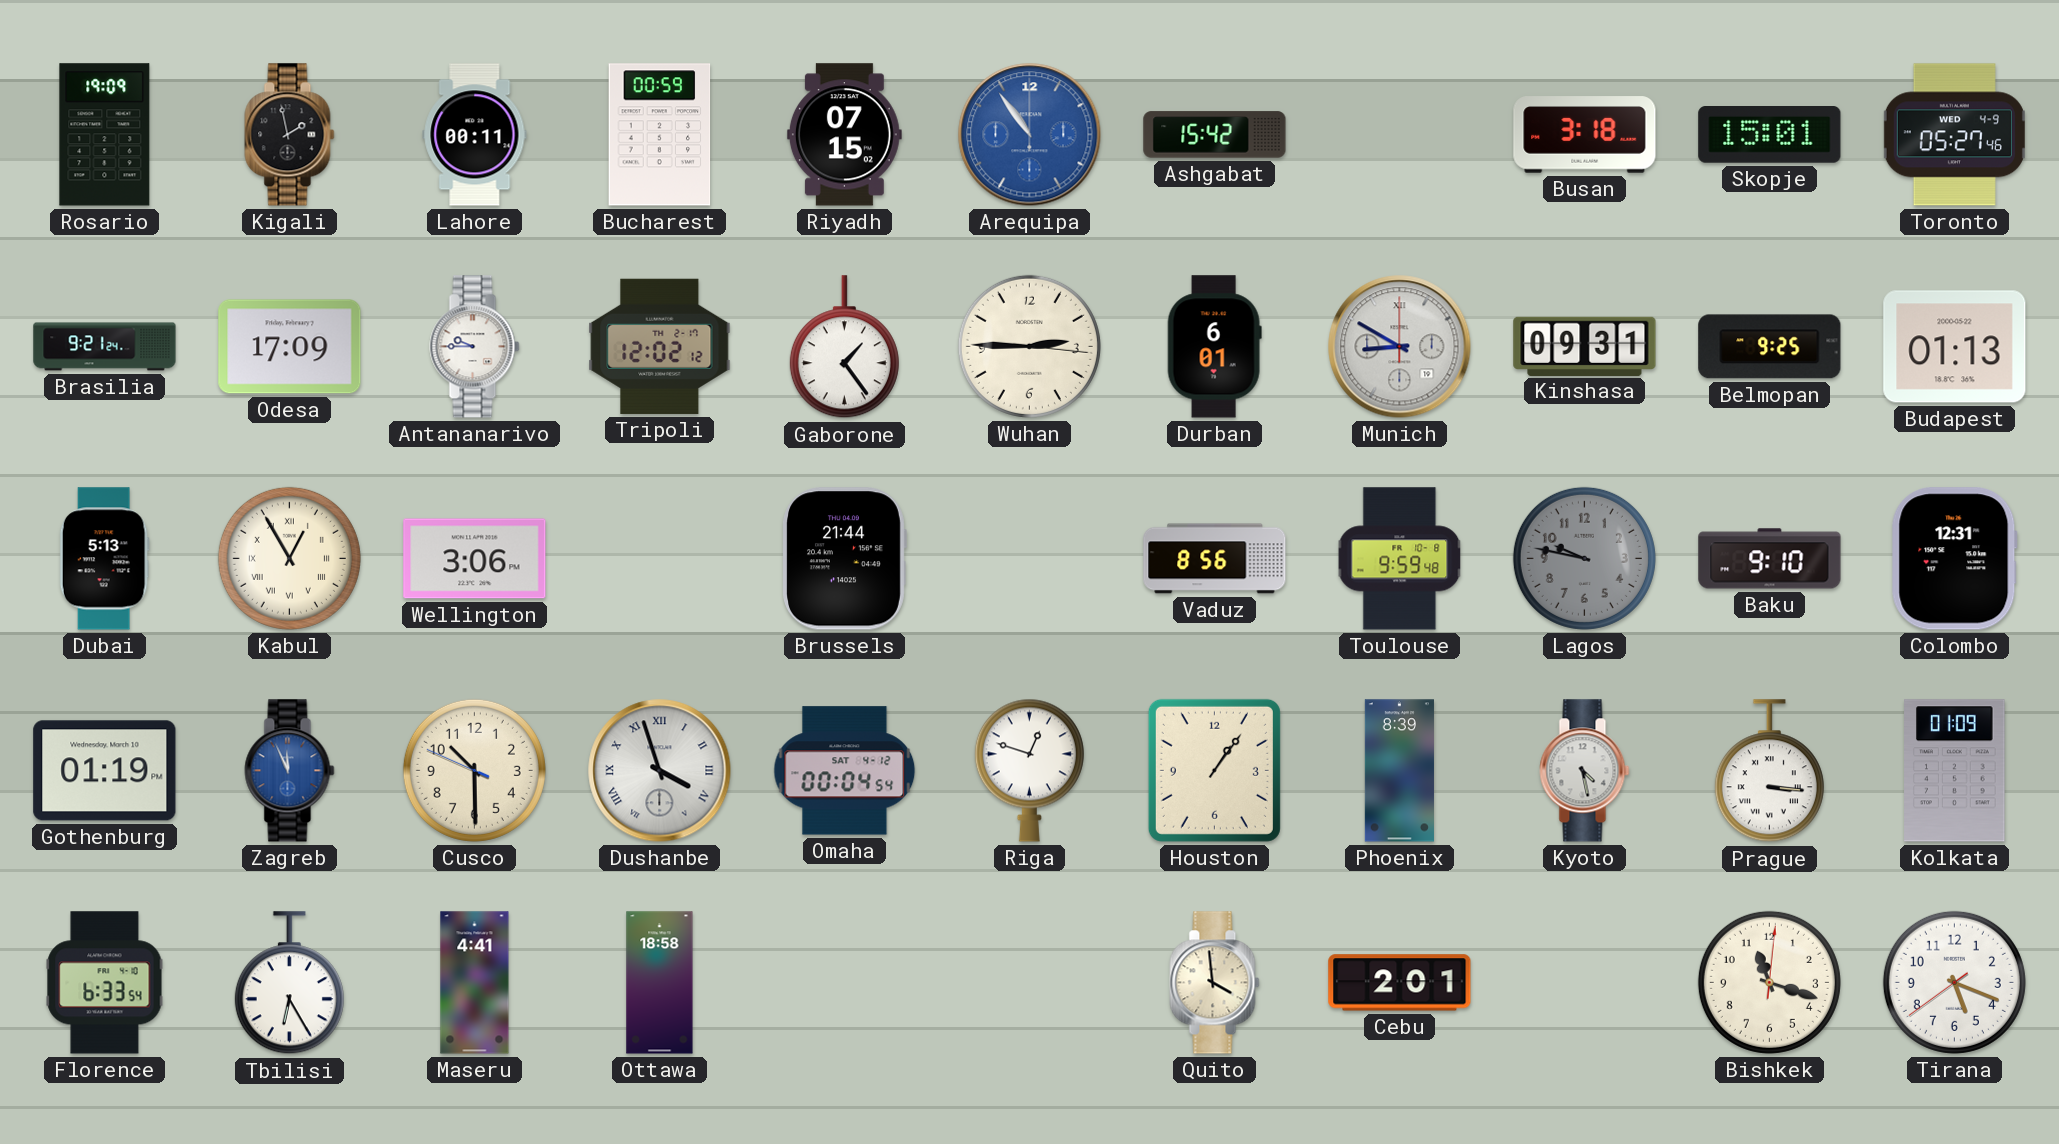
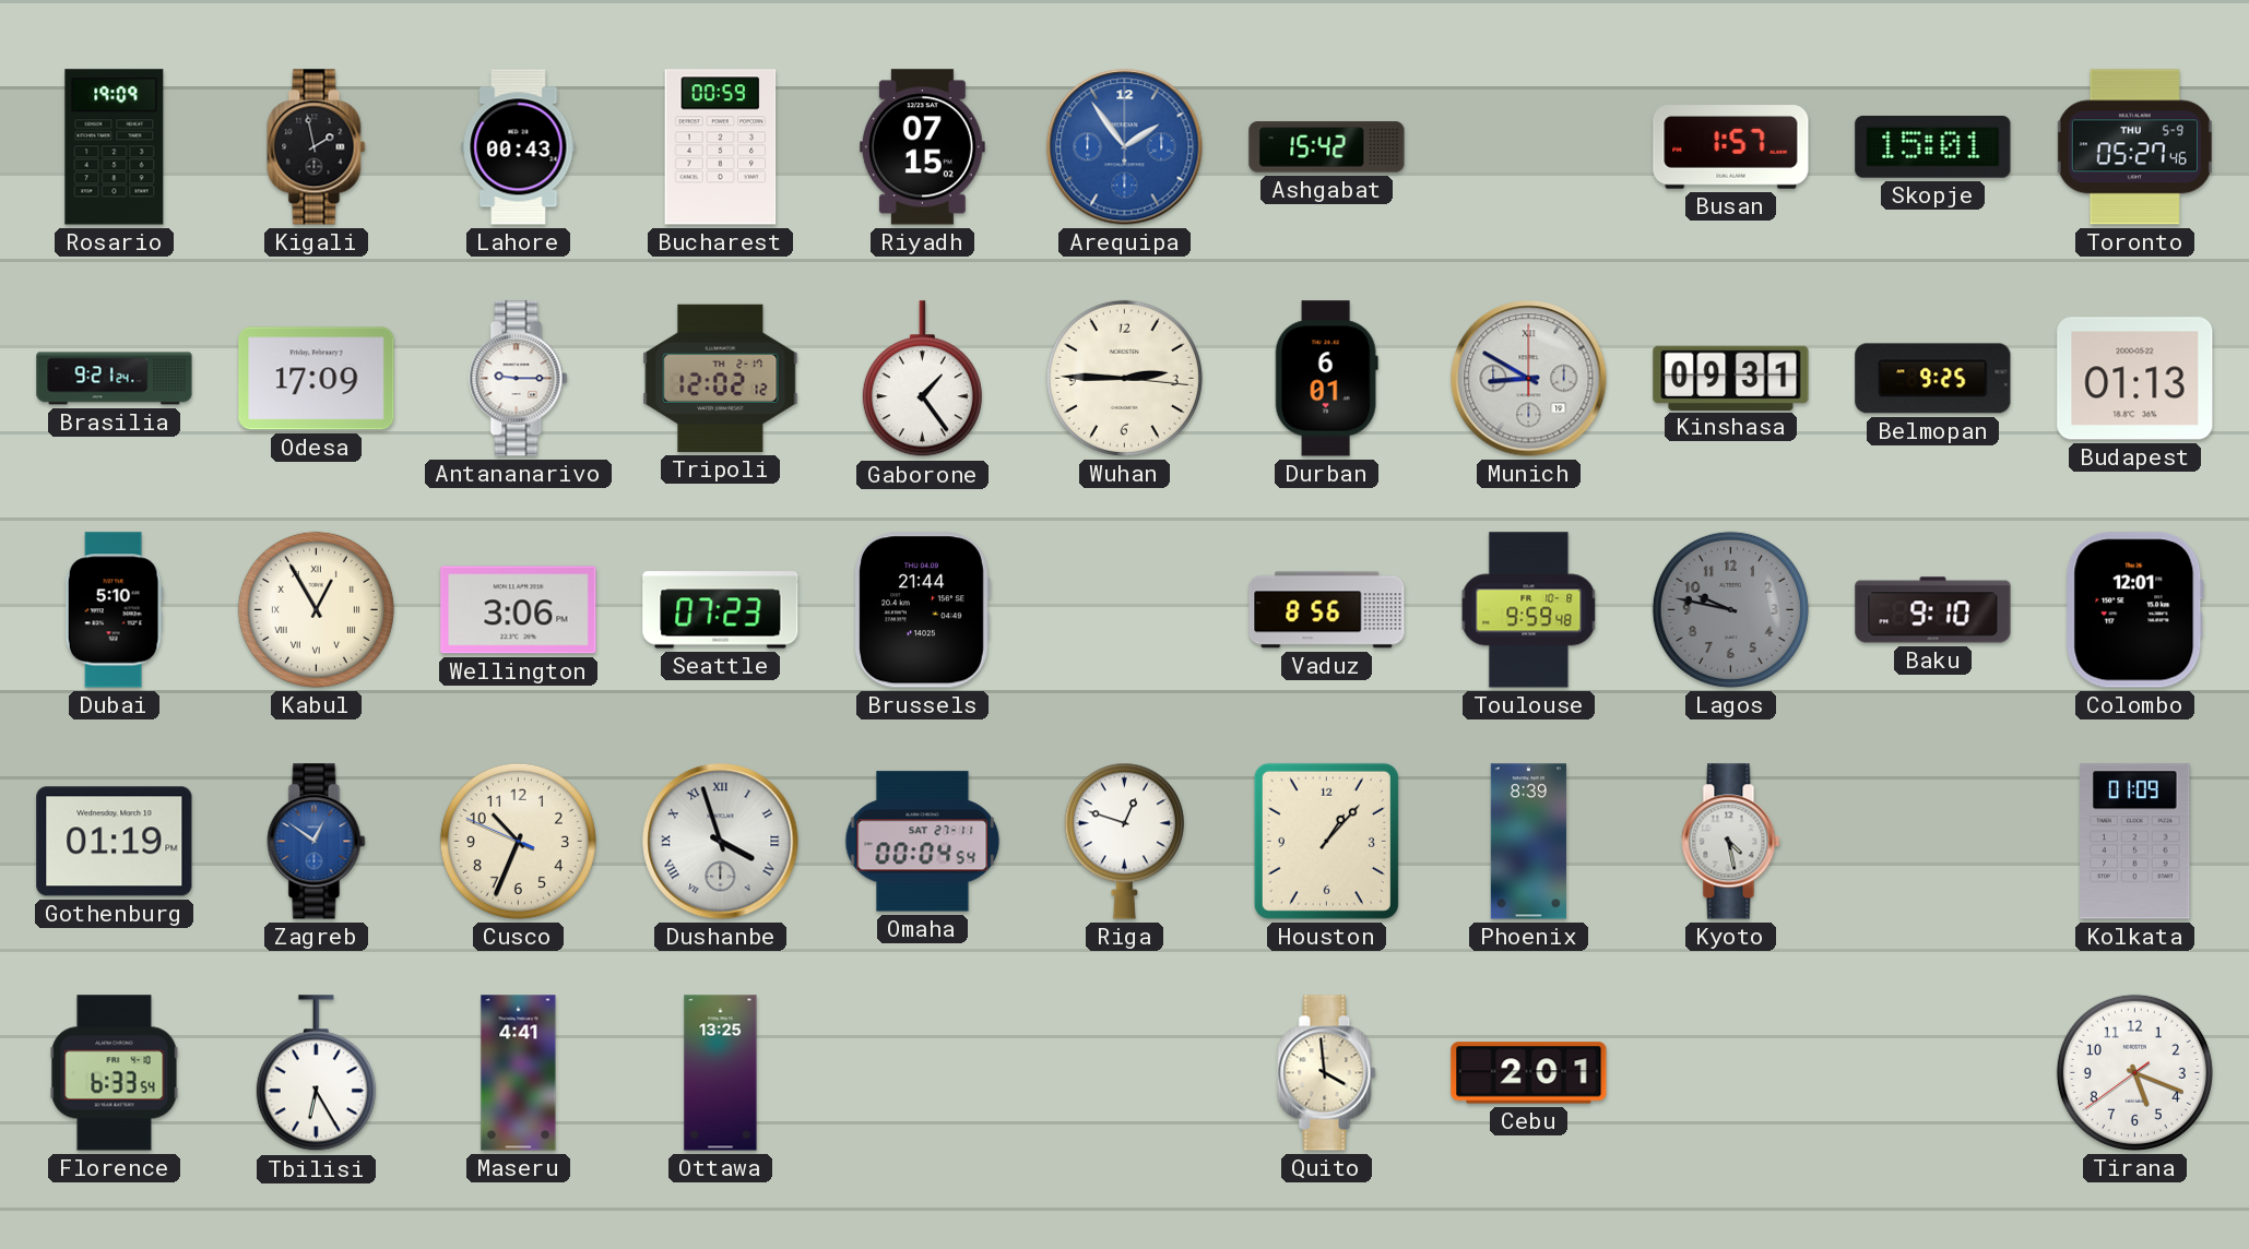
Lahore: 00:11 -> 00:43
Arequipa: 10:54 -> 1:54
Busan: 3:18 -> 1:57
Toronto date: WED 4-9 -> THU 5-9
Antananarivo: 9:45 -> 9:15
Dubai: 5:13 -> 5:10
Seattle: none -> 07:23
Colombo: 12:31 -> 12:01
Zagreb: 11:56 -> 12:51
Cusco: 10:29 -> 10:33
Omaha date: SAT 4-12 -> SAT 27-11
Houston: 1:06 -> 1:07
Prague: 3:16 -> none
Ottawa: 18:58 -> 13:25
Bishkek: 11:18 -> none
